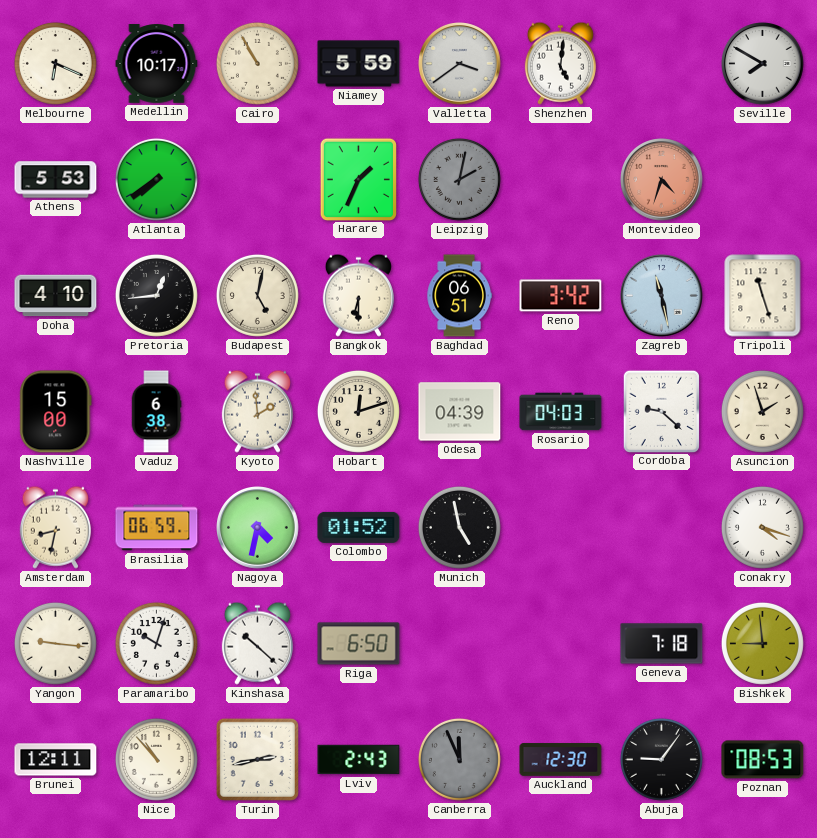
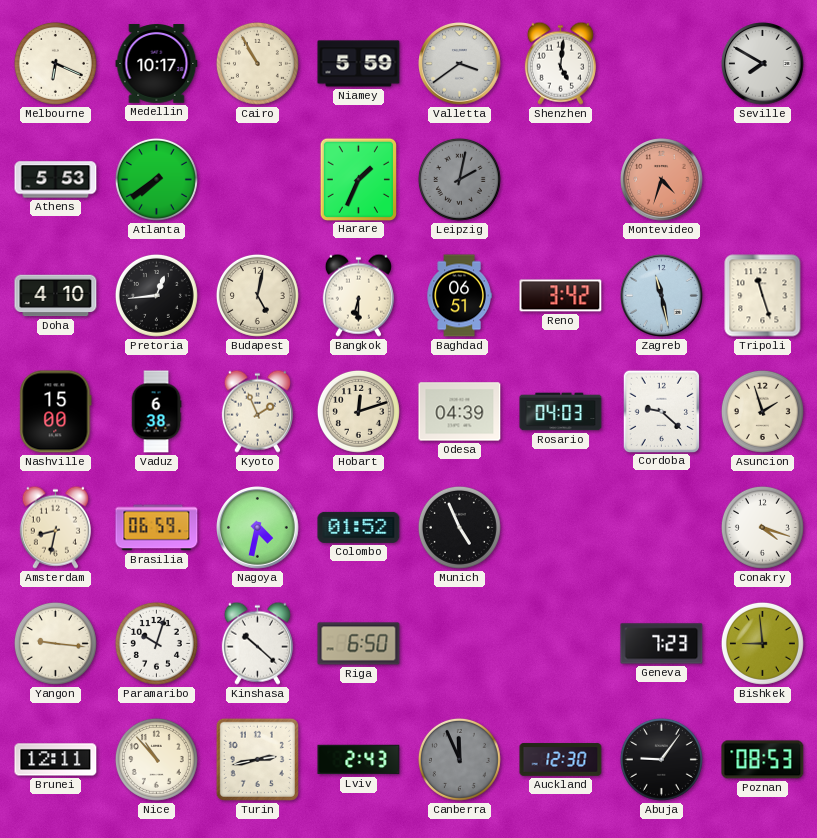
Kyoto: 1:59 -> 1:56
Munich: 4:58 -> 4:56
Geneva: 7:18 -> 7:23
